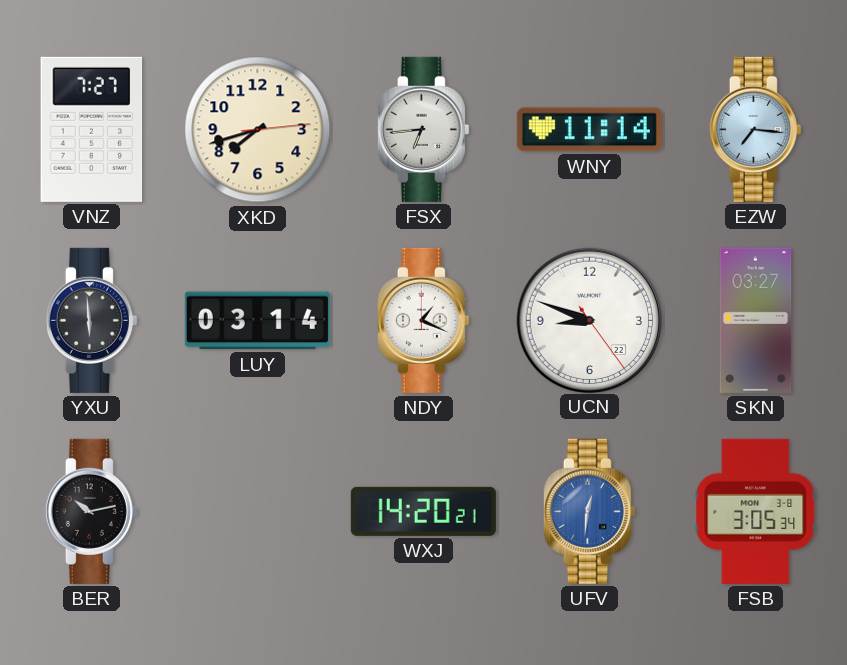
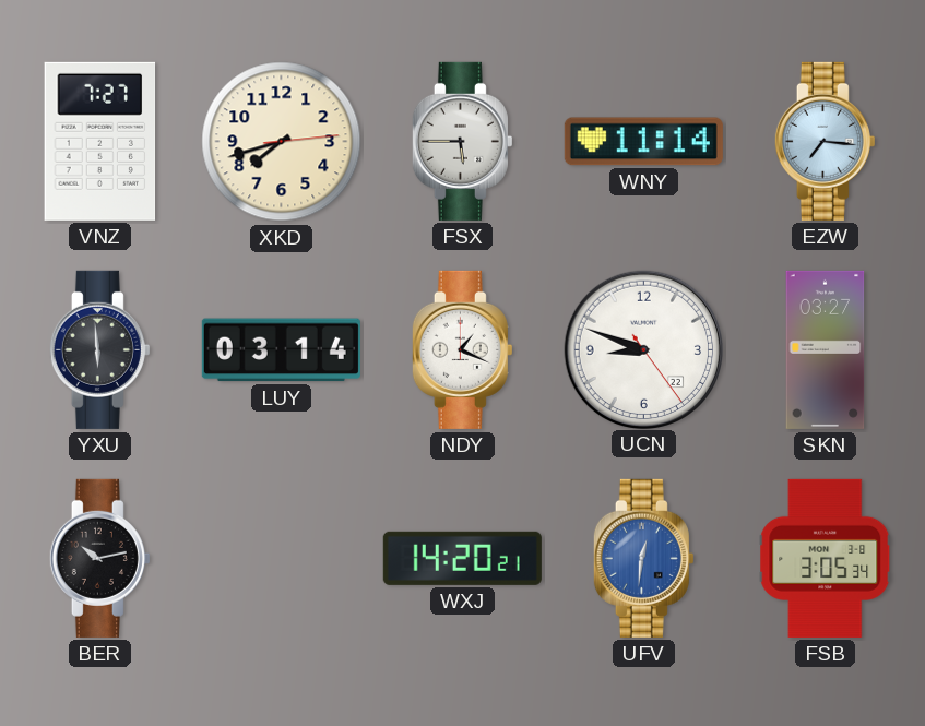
FSX: 6:44 -> 5:45
